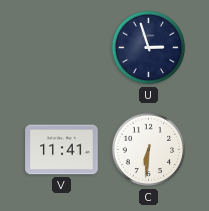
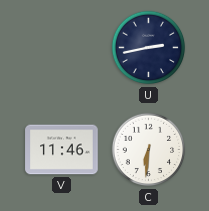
U: 2:57 -> 2:43
V: 11:41 -> 11:46
